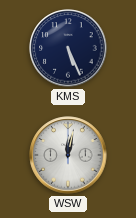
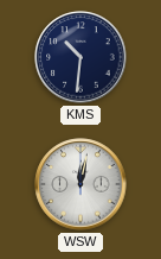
KMS: 5:26 -> 10:31
